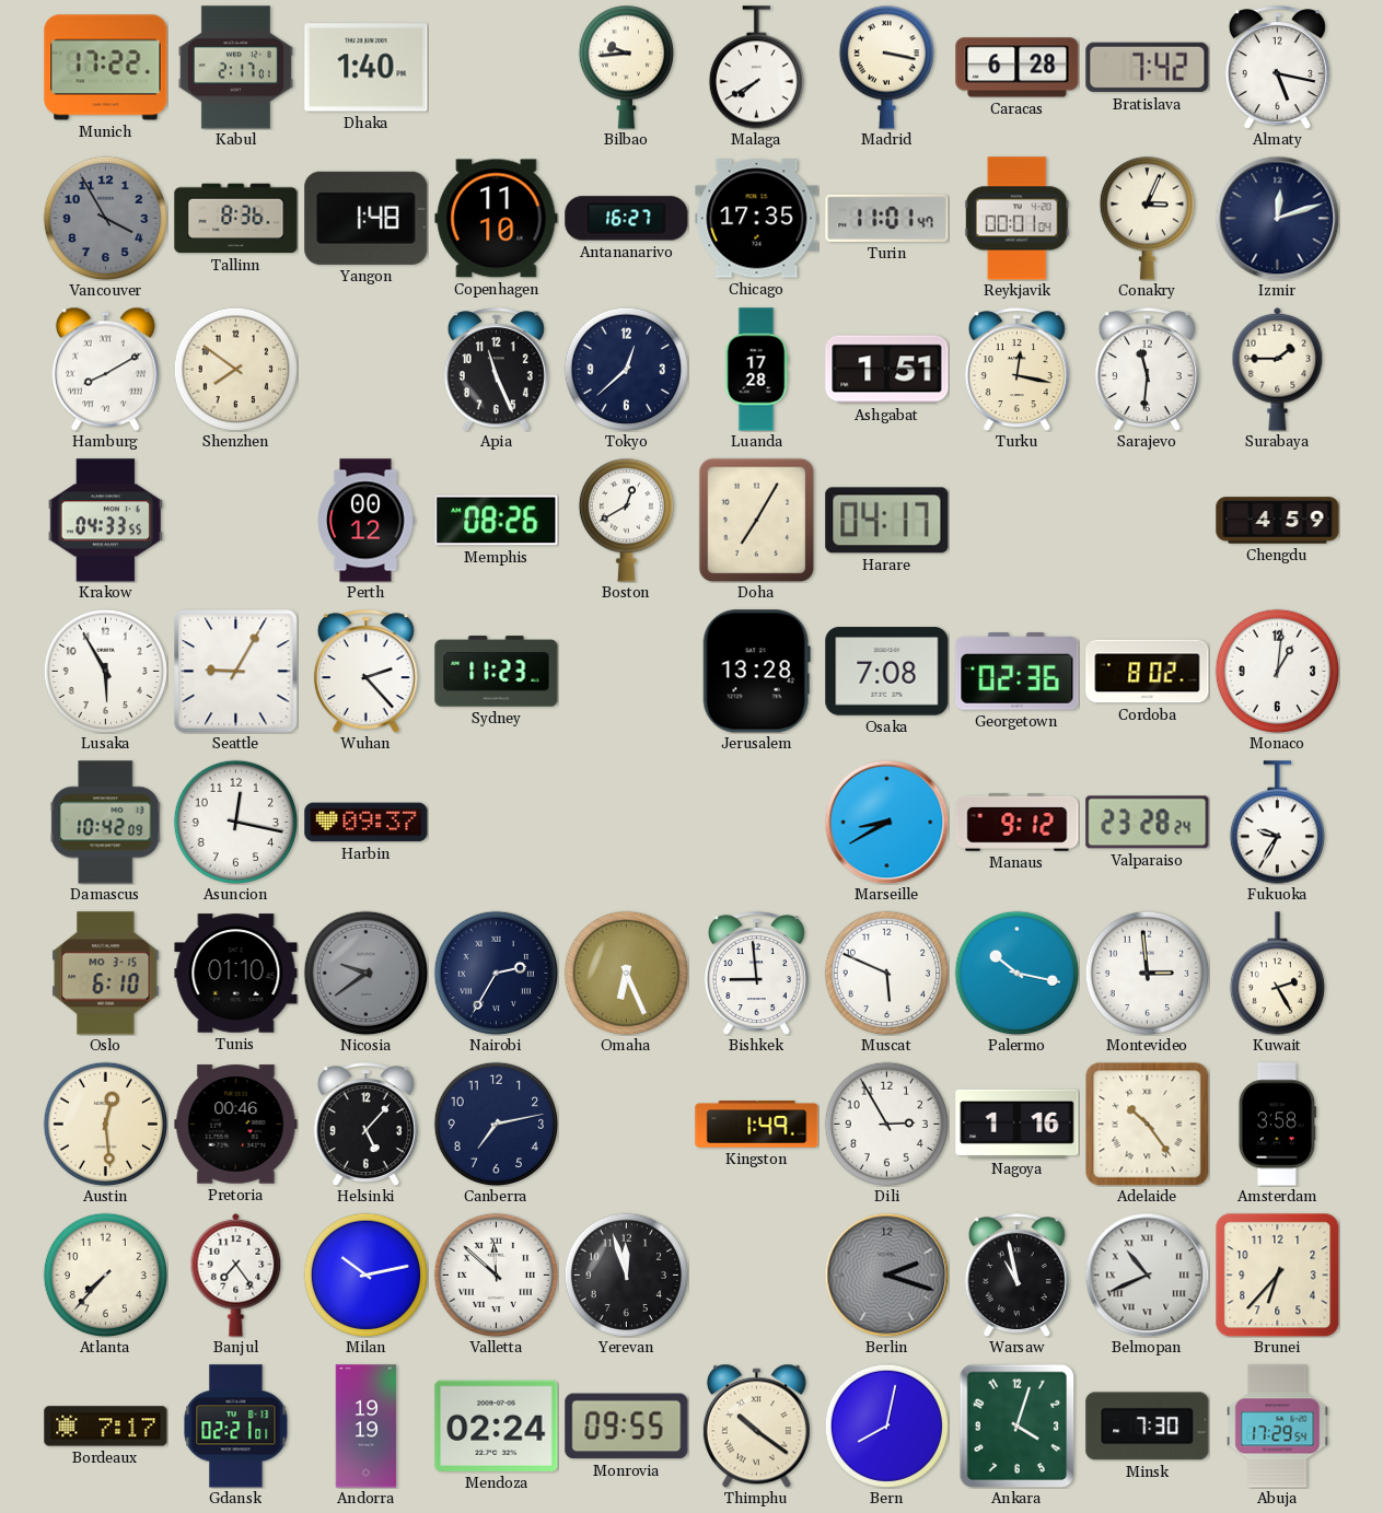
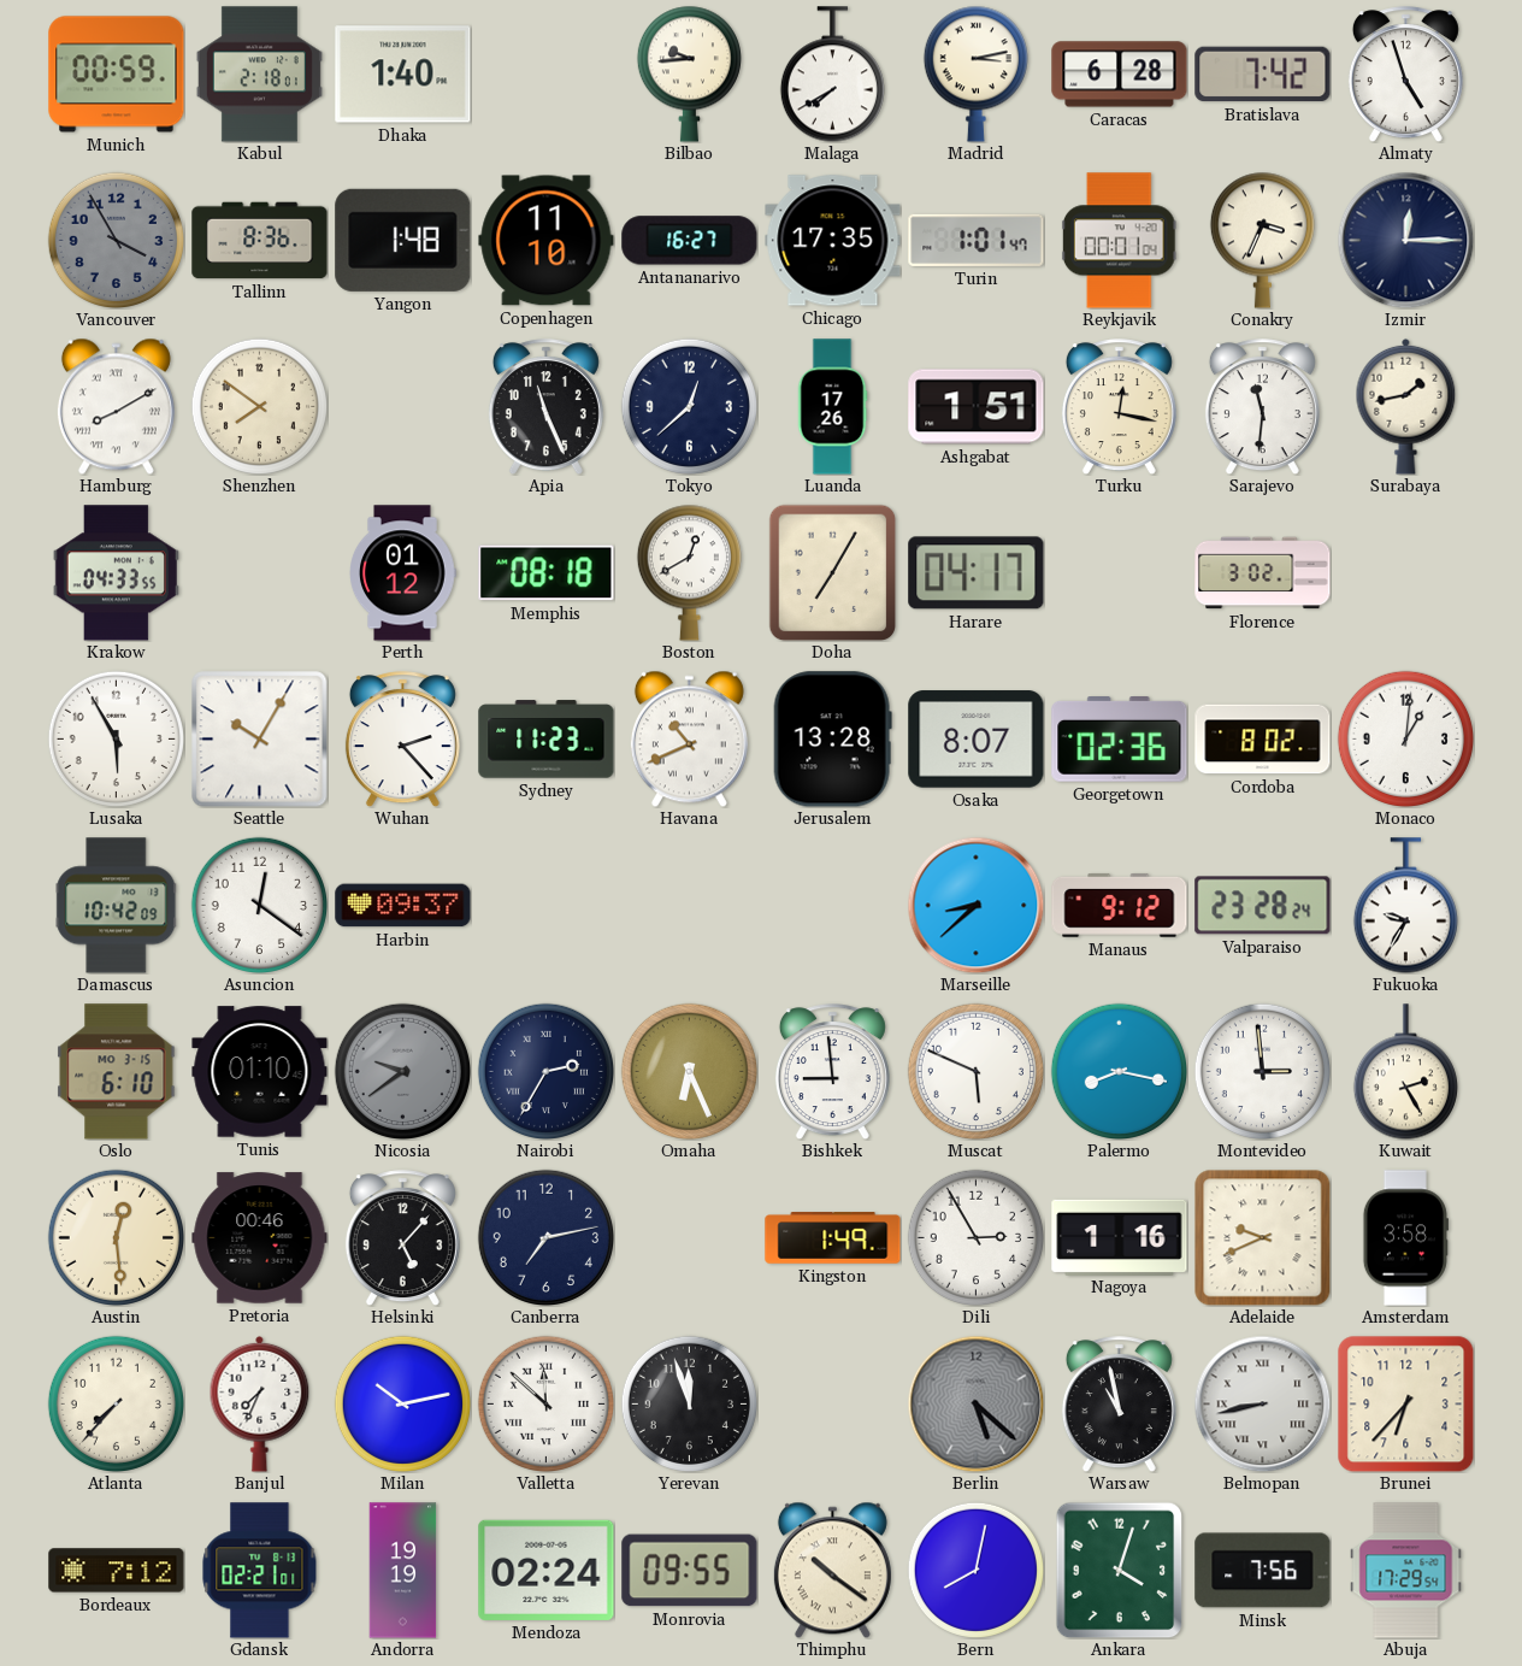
Munich: 17:22 -> 00:59
Kabul: 2:17 -> 2:18
Madrid: 3:17 -> 3:13
Almaty: 5:17 -> 4:57
Turin: 11:01 -> 1:01
Conakry: 3:04 -> 3:34
Izmir: 12:12 -> 12:15
Luanda: 17:28 -> 17:26
Surabaya: 1:45 -> 1:43
Perth: 00:12 -> 01:12
Memphis: 08:26 -> 08:18
Florence: none -> 3:02
Chengdu: 4:59 -> none
Seattle: 9:05 -> 10:05
Havana: none -> 10:41
Osaka: 7:08 -> 8:07
Asuncion: 12:17 -> 12:21
Marseille: 8:40 -> 8:38
Palermo: 10:17 -> 8:17
Adelaide: 10:24 -> 9:41
Banjul: 7:24 -> 7:34
Berlin: 2:18 -> 5:22
Belmopan: 10:41 -> 8:43
Bordeaux: 7:17 -> 7:12
Minsk: 7:30 -> 7:56
